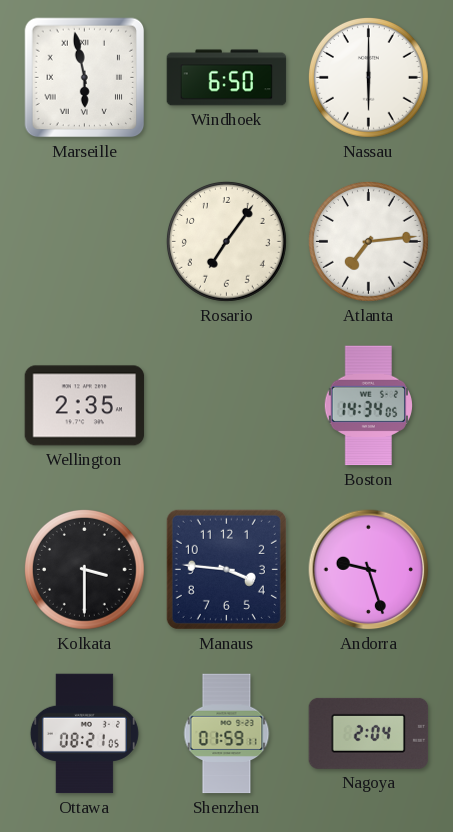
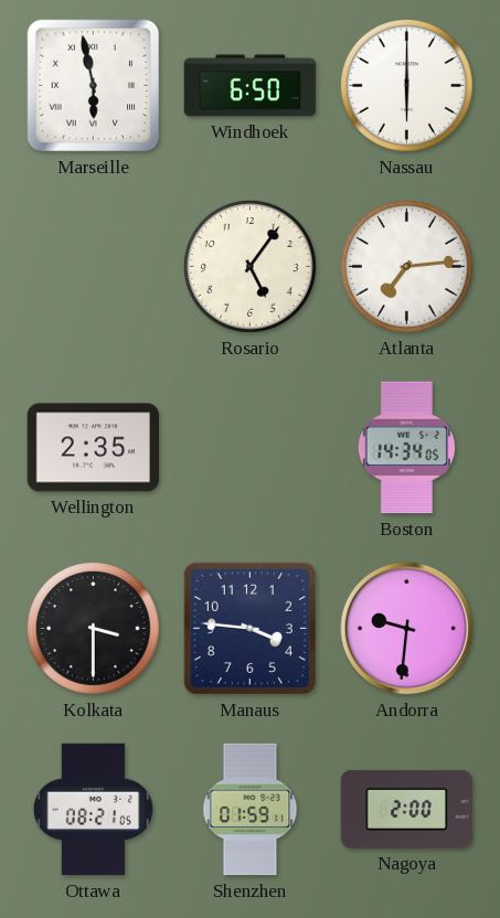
Rosario: 7:06 -> 5:06
Andorra: 9:27 -> 9:31
Nagoya: 2:04 -> 2:00
